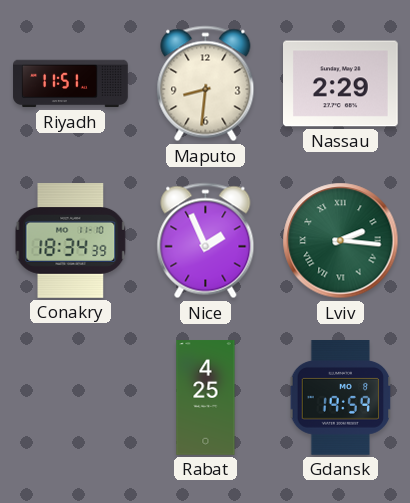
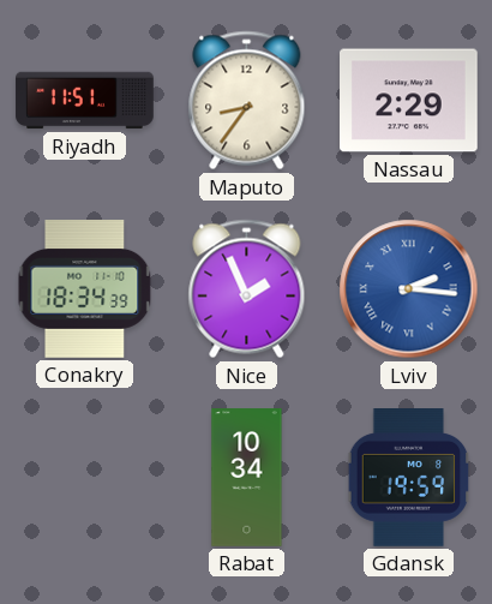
Maputo: 8:31 -> 8:36
Lviv dial: green -> blue
Rabat: 4:25 -> 10:34
